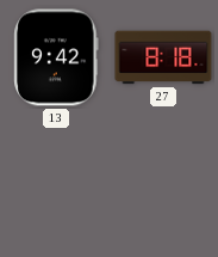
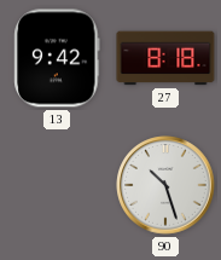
90: none -> 10:27
